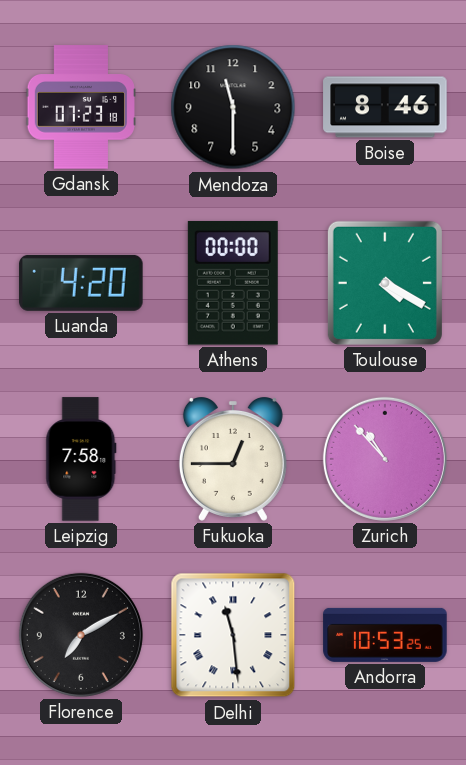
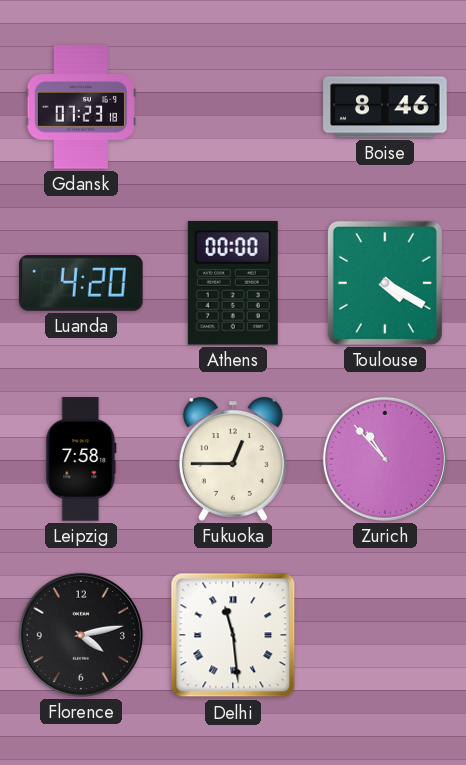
Mendoza: 11:30 -> none
Florence: 7:10 -> 4:13
Andorra: 10:53 -> none
